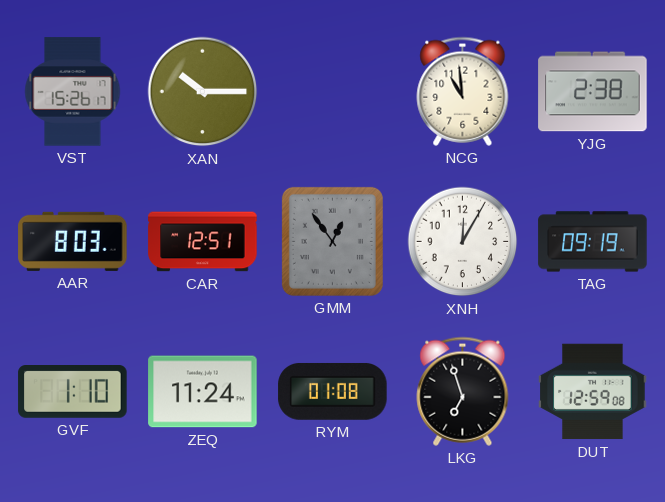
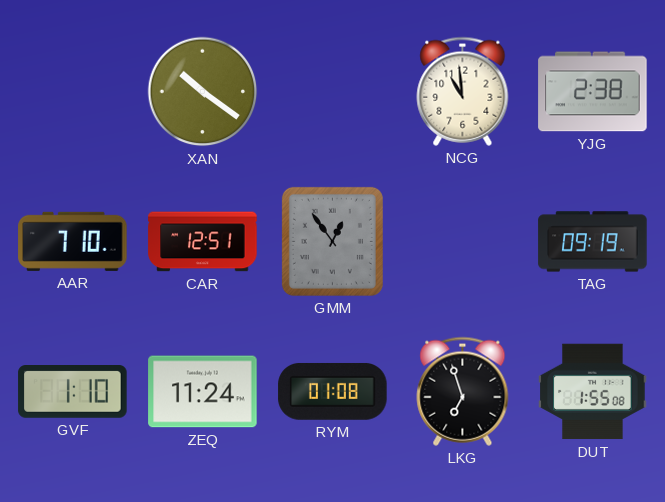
VST: 15:26 -> none
XAN: 10:15 -> 10:21
AAR: 8:03 -> 7:10
XNH: 12:05 -> none
DUT: 12:59 -> 1:55
